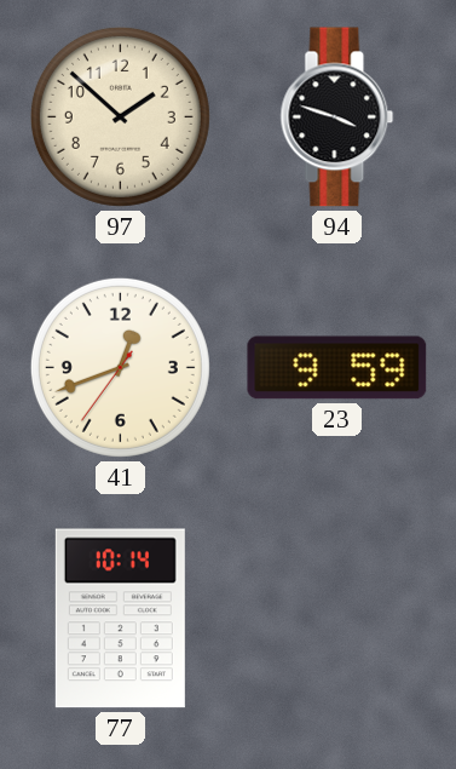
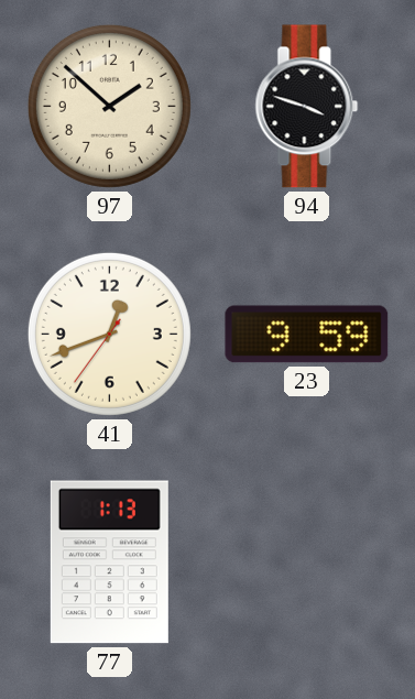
77: 10:14 -> 1:13
